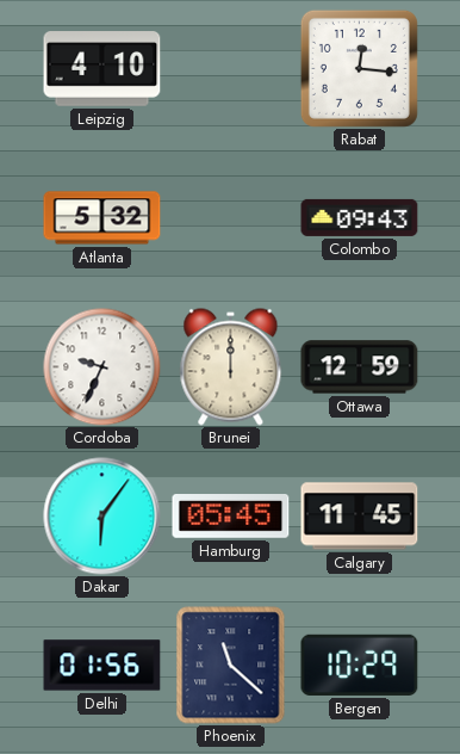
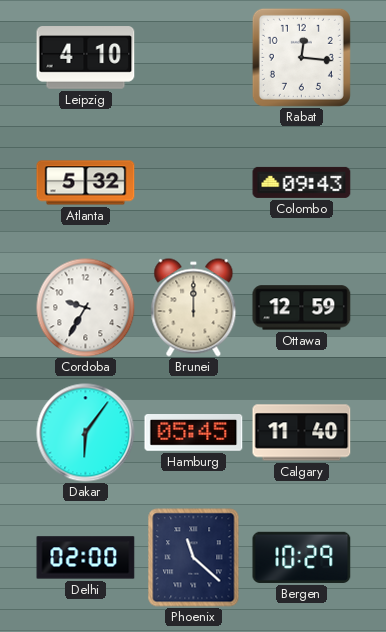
Cordoba: 9:34 -> 9:35
Calgary: 11:45 -> 11:40
Delhi: 01:56 -> 02:00
